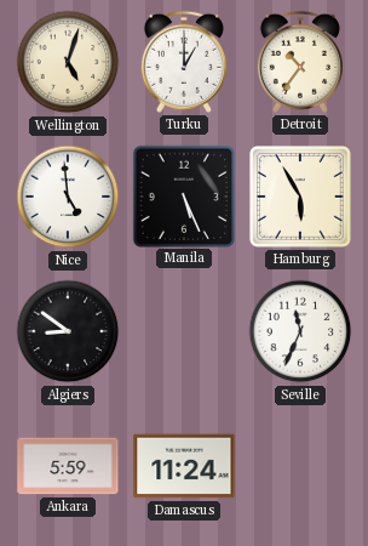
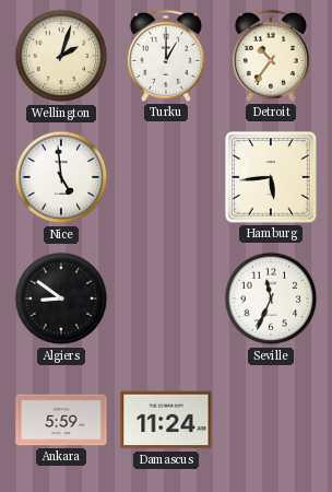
Wellington: 5:03 -> 2:03
Manila: 5:26 -> none
Hamburg: 5:55 -> 5:44
